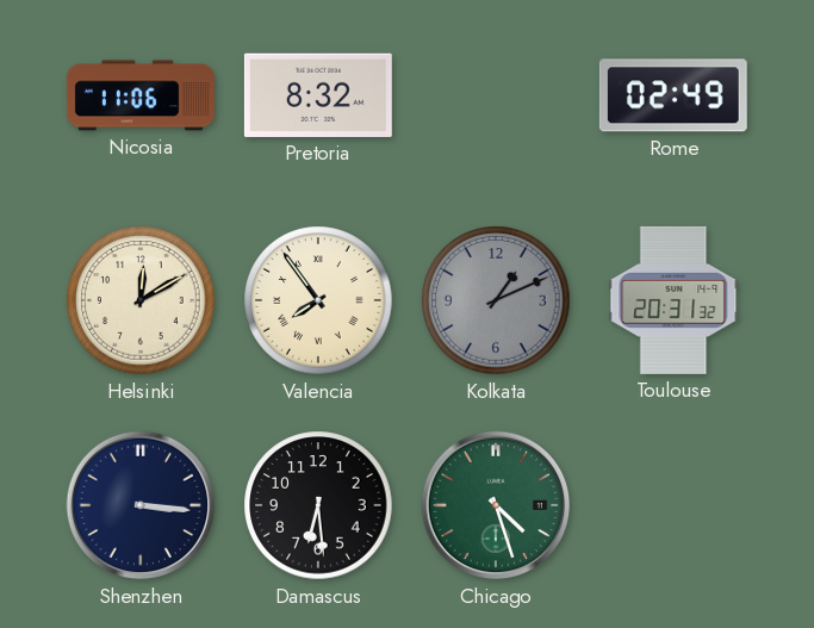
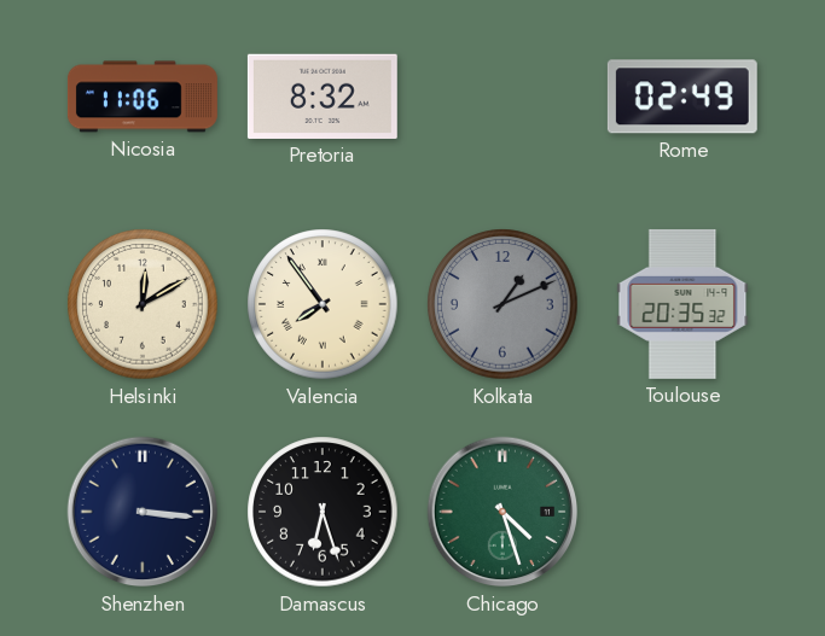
Toulouse: 20:31 -> 20:35
Damascus: 6:29 -> 6:27
